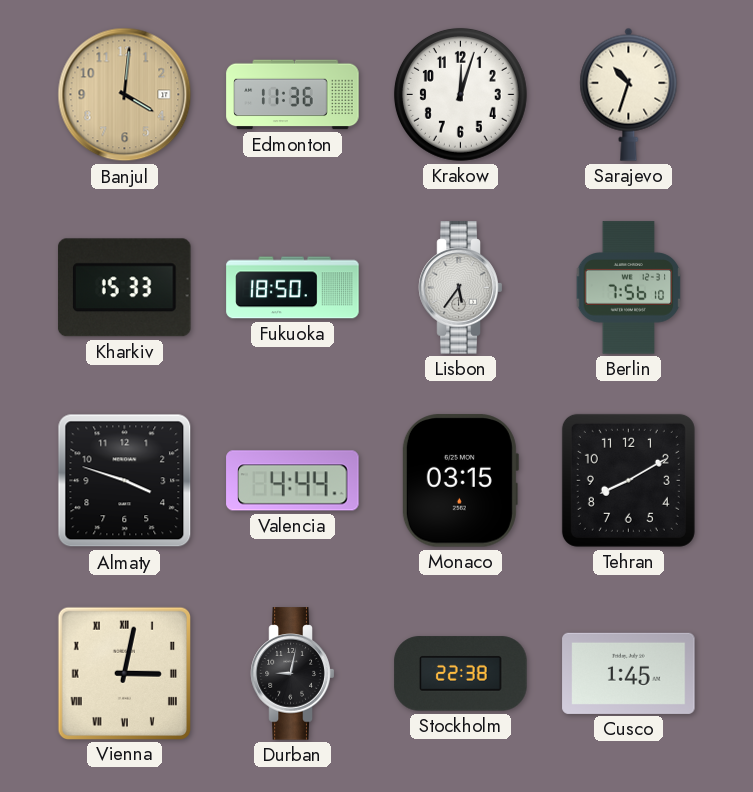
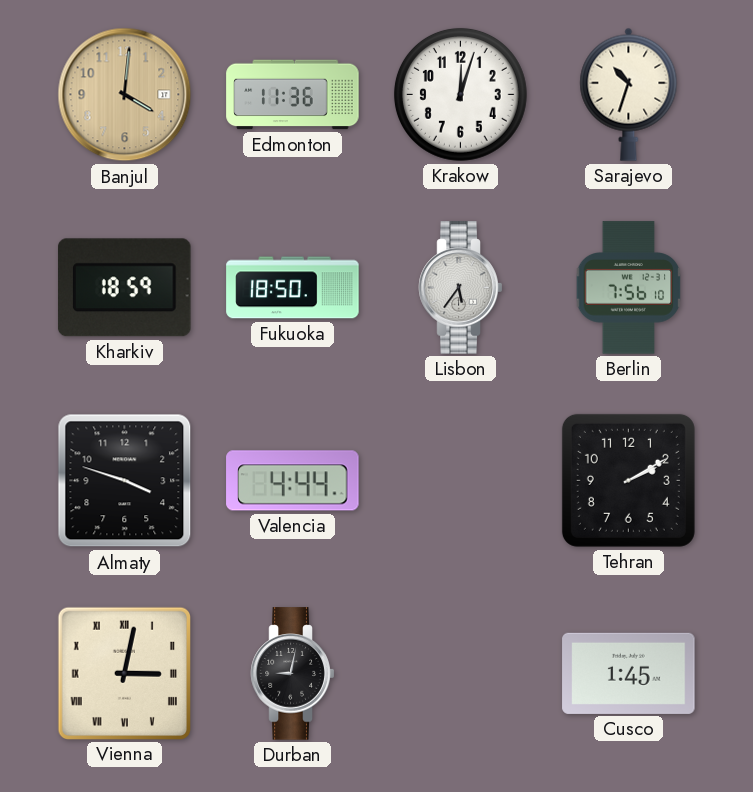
Kharkiv: 15:33 -> 18:59
Monaco: 03:15 -> none
Tehran: 8:10 -> 2:10
Stockholm: 22:38 -> none
